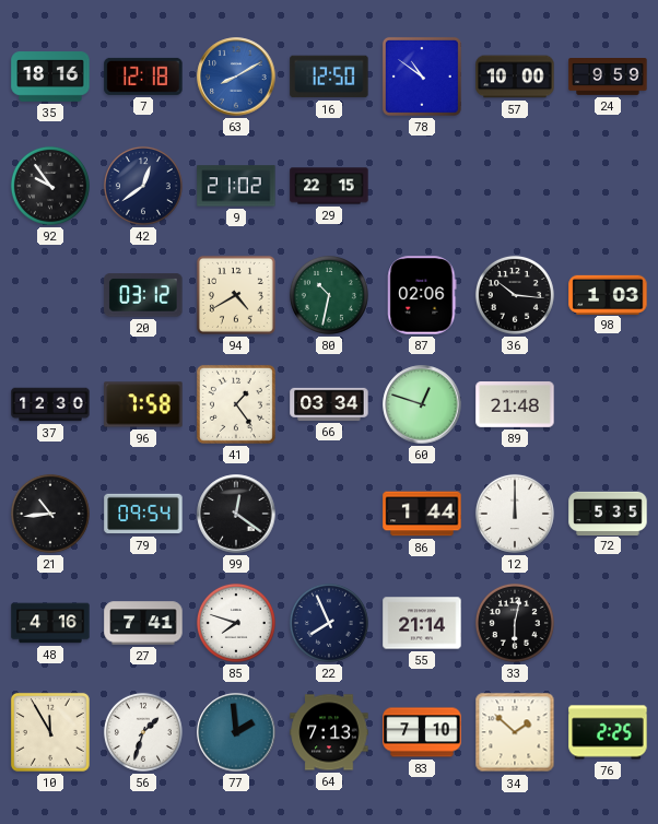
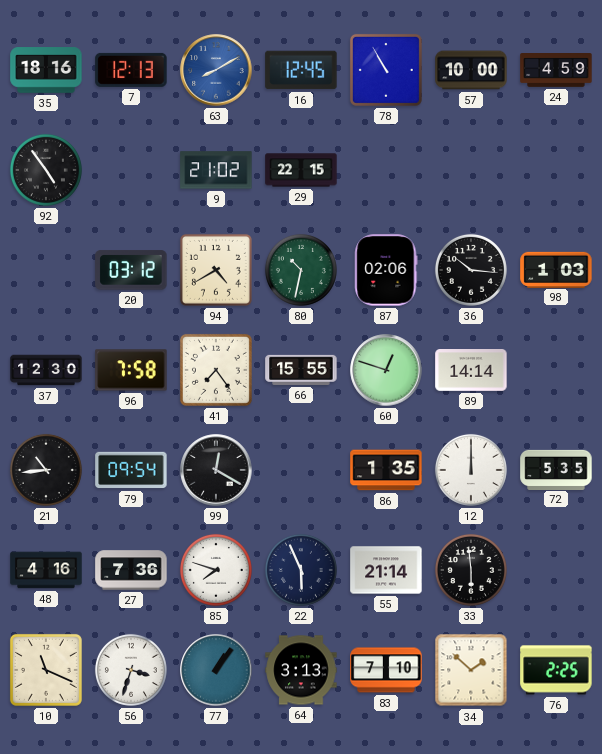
7: 12:18 -> 12:13
16: 12:50 -> 12:45
78: 10:51 -> 10:55
24: 9:59 -> 4:59
92: 9:54 -> 4:54
42: 12:39 -> none
41: 1:24 -> 7:24
66: 03:34 -> 15:55
89: 21:48 -> 14:14
99: 12:21 -> 12:20
86: 1:44 -> 1:35
27: 7:41 -> 7:36
22: 7:56 -> 5:56
33: 6:02 -> 5:59
10: 11:55 -> 11:19
56: 1:33 -> 3:33
77: 1:59 -> 1:06
64: 7:13 -> 3:13
